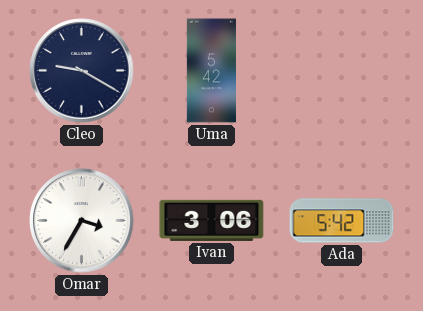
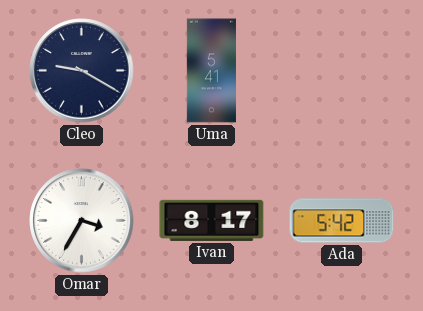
Uma: 5:42 -> 5:41
Ivan: 3:06 -> 8:17
